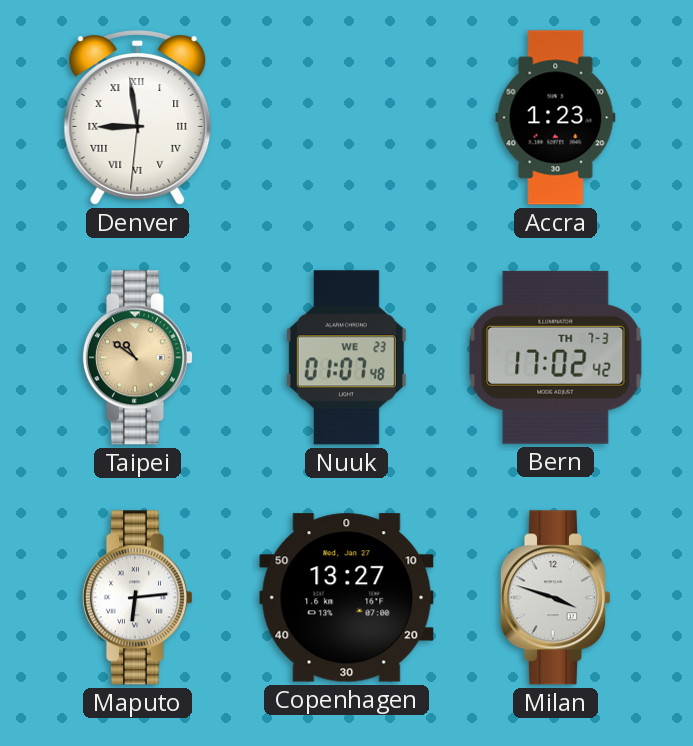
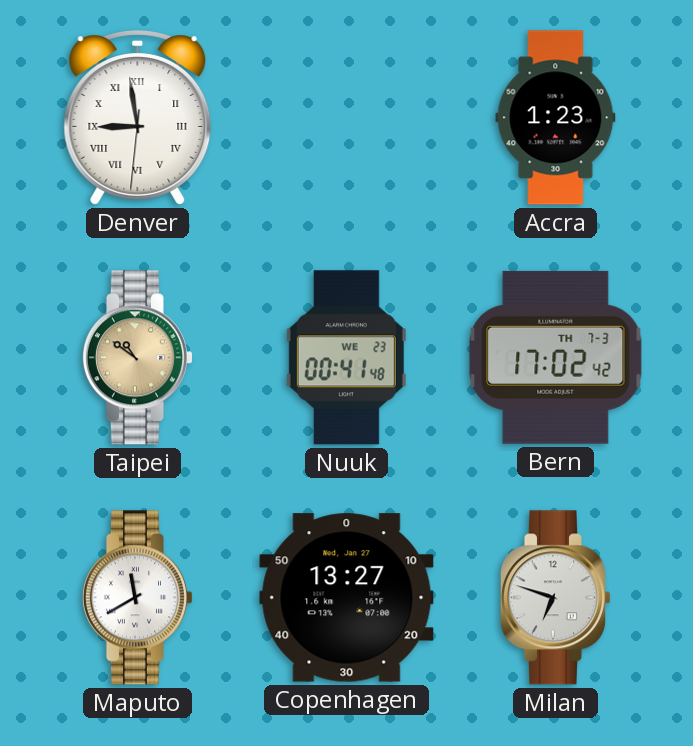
Nuuk: 01:07 -> 00:41
Maputo: 6:14 -> 11:40
Milan: 3:48 -> 6:48
